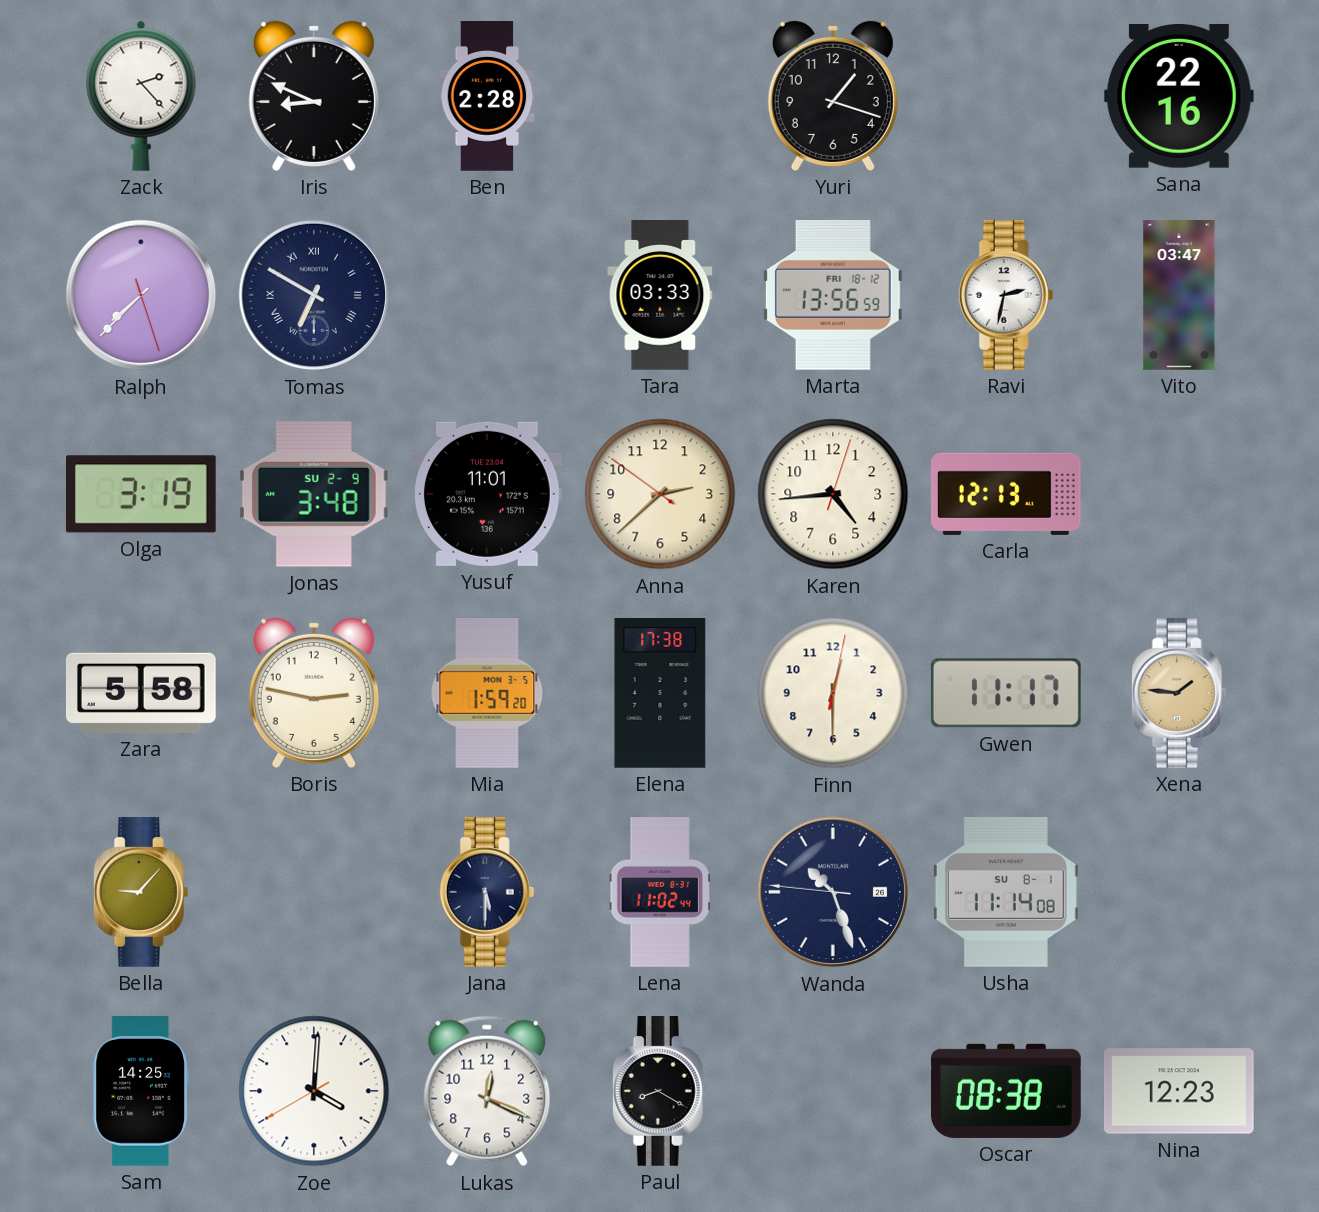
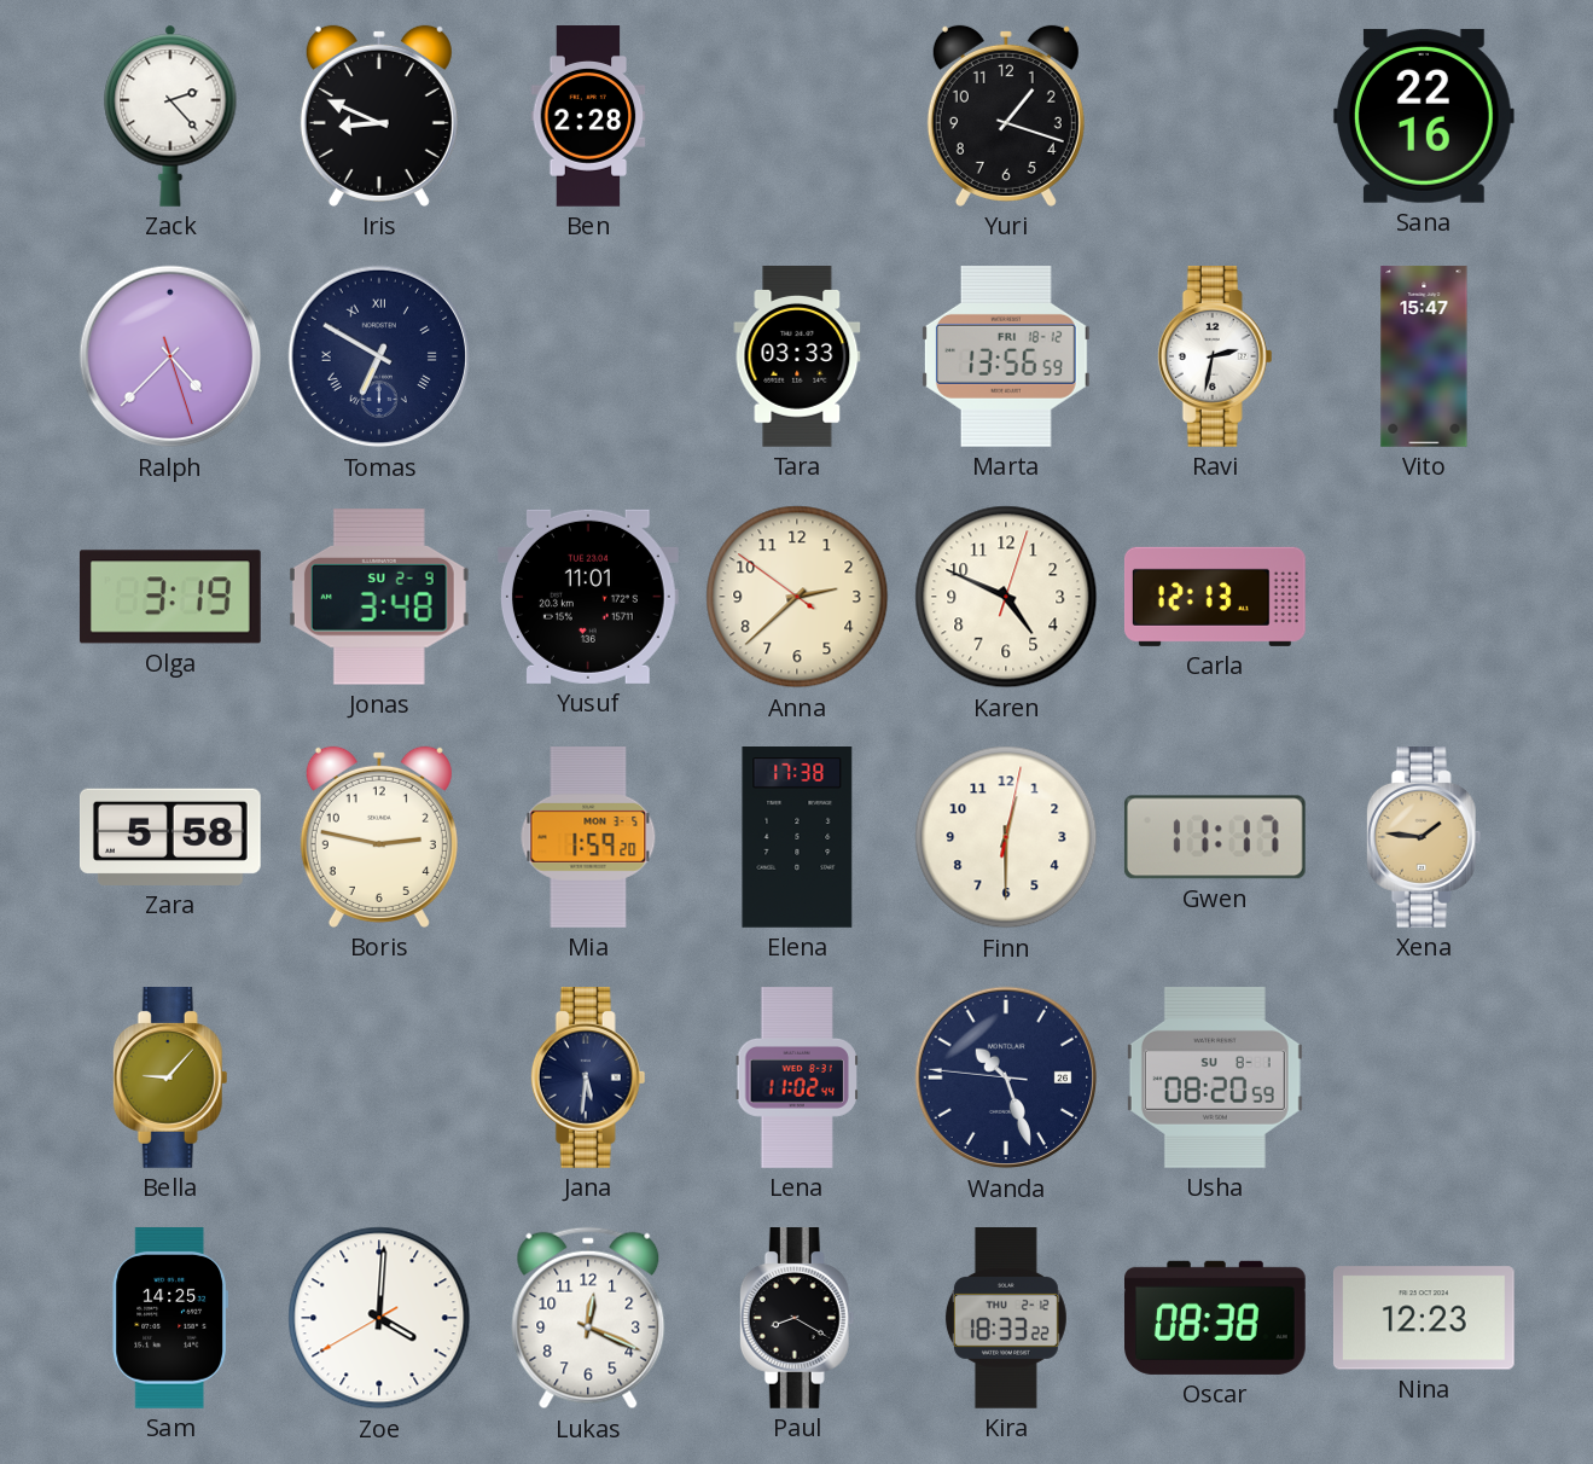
Ralph: 7:37 -> 4:37
Vito: 03:47 -> 15:47
Karen: 4:44 -> 4:49
Jana: 5:30 -> 5:31
Usha: 11:14 -> 08:20
Kira: none -> 18:33
